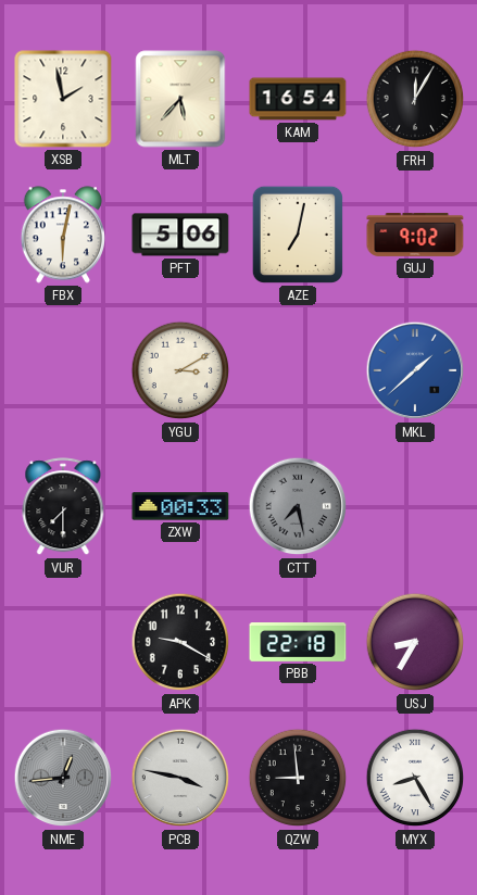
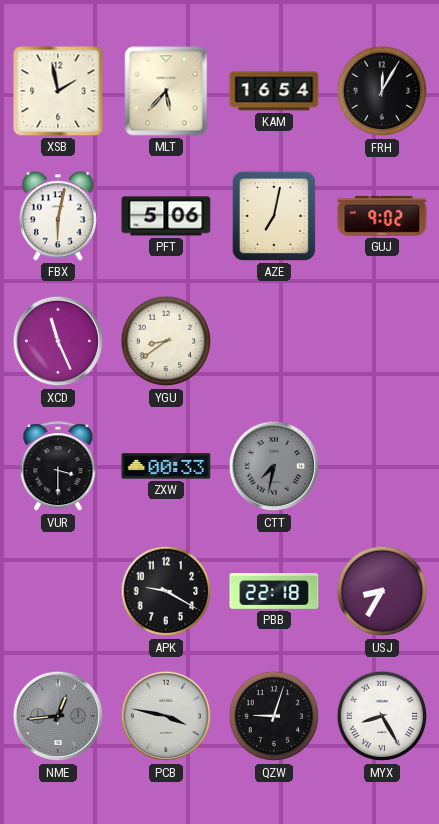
XCD: none -> 11:26
YGU: 3:10 -> 8:39
MKL: 1:38 -> none
VUR: 7:30 -> 3:30
CTT: 7:28 -> 7:32
QZW: 8:59 -> 9:03
